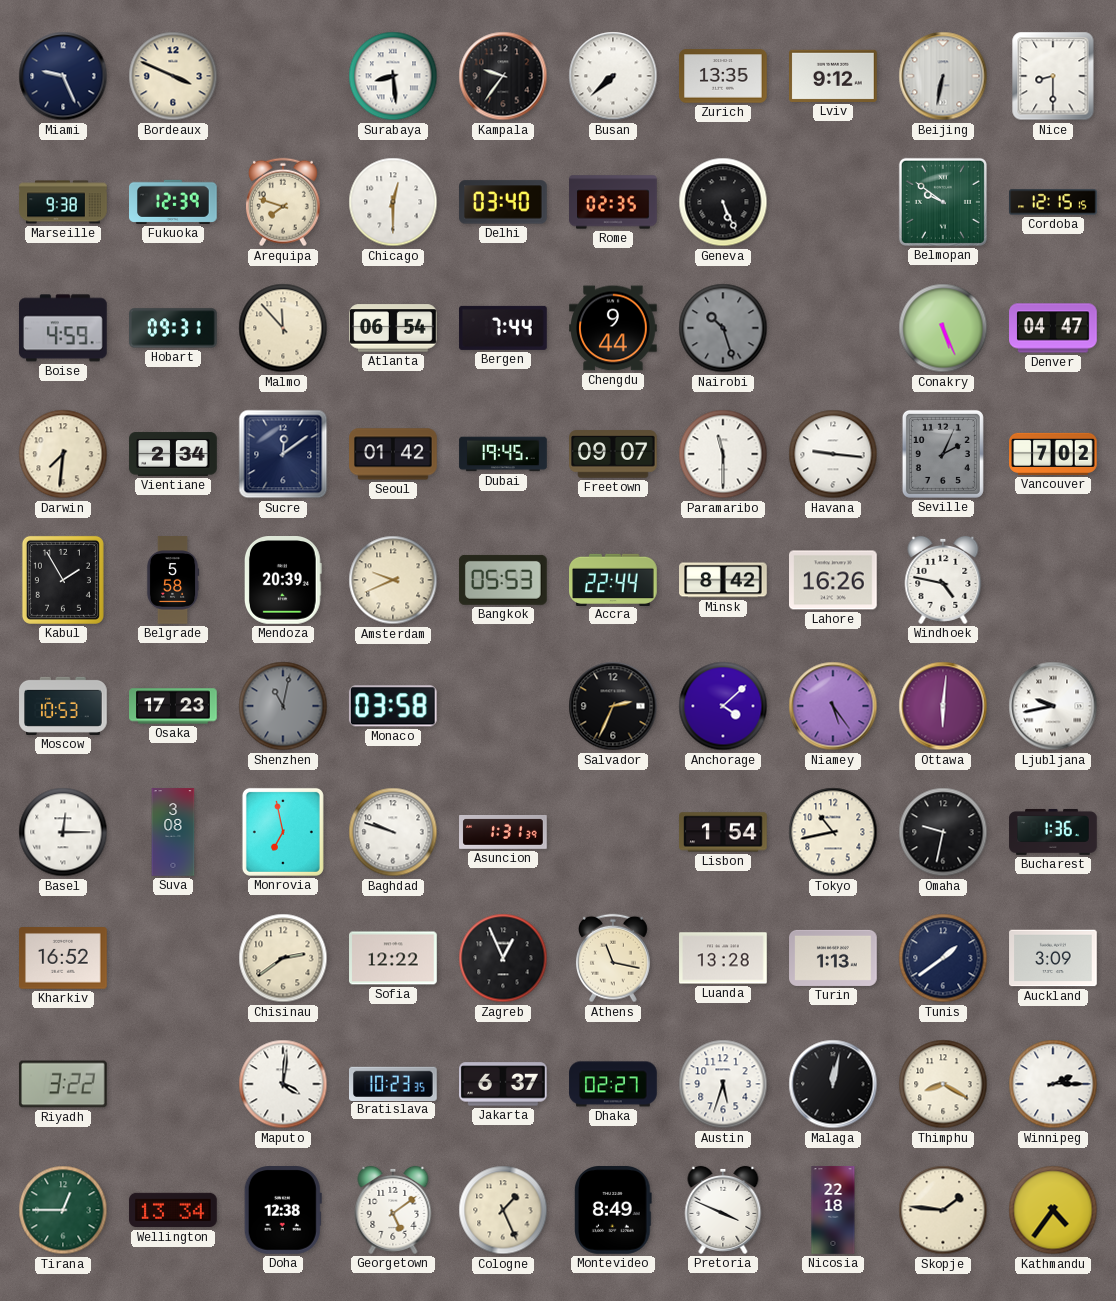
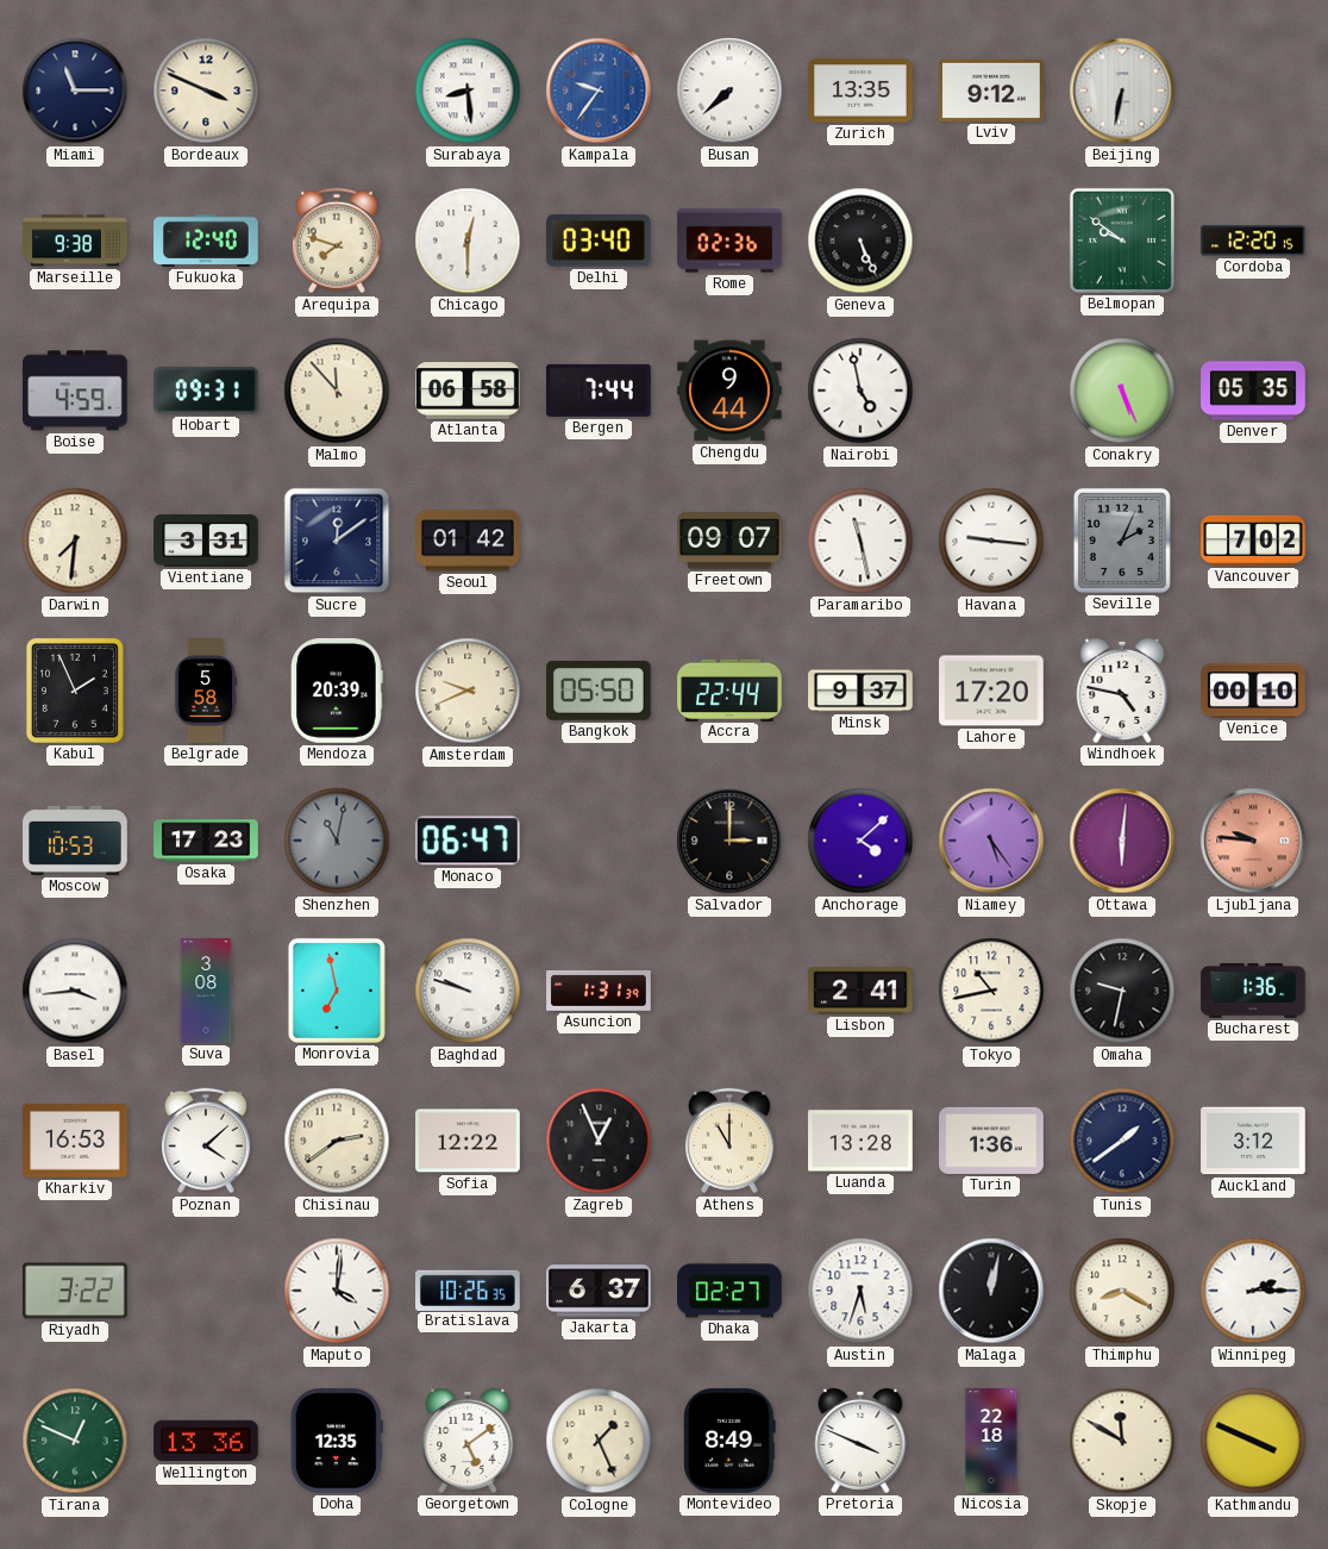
Miami: 9:26 -> 11:15
Kampala dial: black -> blue
Nice: 8:30 -> none
Fukuoka: 12:39 -> 12:40
Rome: 02:35 -> 02:36
Cordoba: 12:15 -> 12:20
Atlanta: 06:54 -> 06:58
Nairobi: 10:27 -> 4:58
Nairobi dial: grey -> white
Denver: 04:47 -> 05:35
Vientiane: 2:34 -> 3:31
Dubai: 19:45 -> none
Paramaribo: 11:30 -> 11:28
Kabul: 1:55 -> 1:56
Bangkok: 05:53 -> 05:50
Minsk: 8:42 -> 9:37
Lahore: 16:26 -> 17:20
Venice: none -> 00:10
Monaco: 03:58 -> 06:47
Salvador: 2:34 -> 3:00
Ljubljana: 9:43 -> 9:46
Ljubljana dial: white -> salmon
Basel: 12:15 -> 3:44
Lisbon: 1:54 -> 2:41
Kharkiv: 16:52 -> 16:53
Poznan: none -> 4:08
Athens: 11:17 -> 11:00
Turin: 1:13 -> 1:36
Auckland: 3:09 -> 3:12
Bratislava: 10:23 -> 10:26
Tirana: 12:45 -> 12:49
Wellington: 13:34 -> 13:36
Doha: 12:38 -> 12:35
Skopje: 1:46 -> 11:50
Kathmandu: 4:36 -> 3:49
